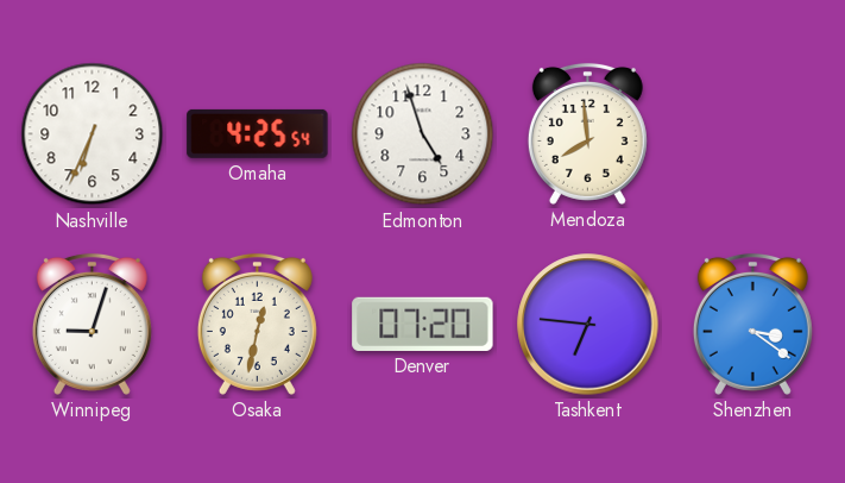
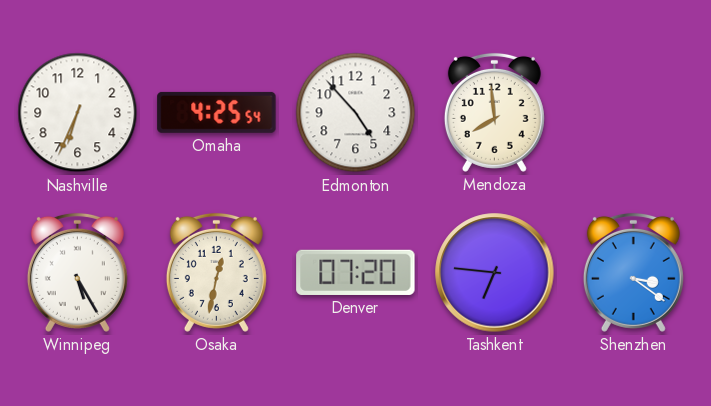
Edmonton: 4:57 -> 4:53
Winnipeg: 9:03 -> 5:25
